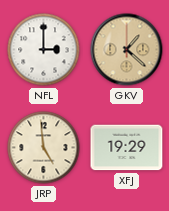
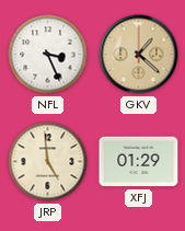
NFL: 3:00 -> 3:26
XFJ: 19:29 -> 01:29
